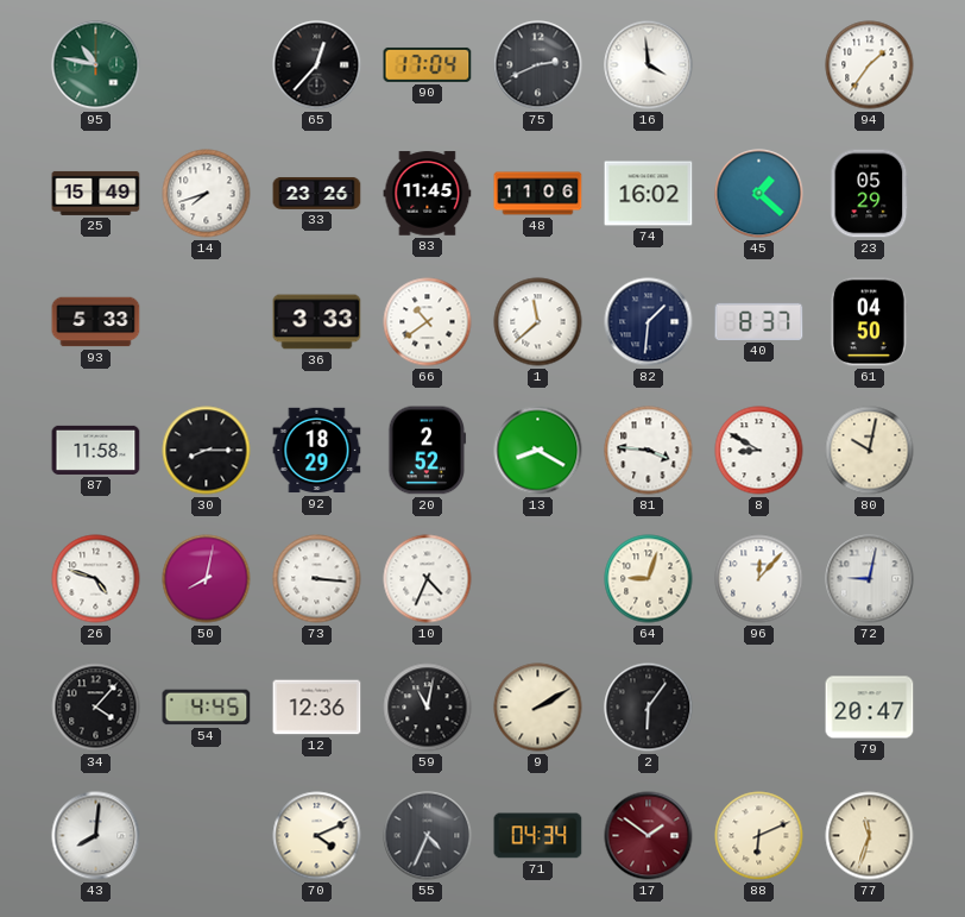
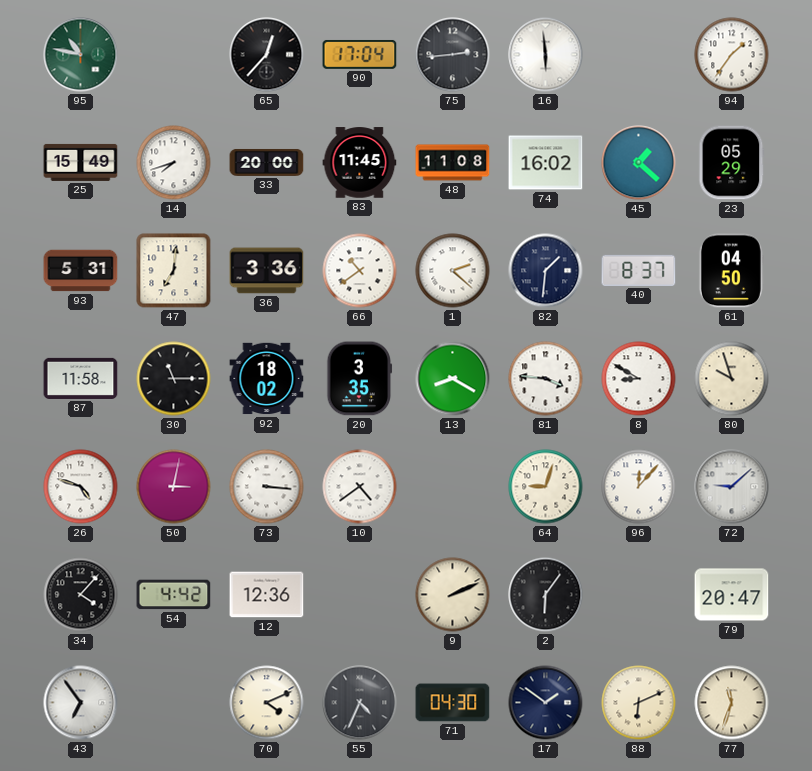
75: 2:41 -> 2:44
16: 3:59 -> 5:59
33: 23:26 -> 20:00
48: 11:06 -> 11:08
93: 5:33 -> 5:31
47: none -> 7:01
36: 3:33 -> 3:36
1: 11:38 -> 2:22
30: 8:15 -> 11:15
92: 18:29 -> 18:02
20: 2:52 -> 3:35
80: 10:02 -> 9:57
50: 8:02 -> 3:02
10: 4:34 -> 4:39
72: 9:02 -> 9:08
54: 4:45 -> 4:42
59: 11:02 -> none
9: 2:10 -> 2:11
43: 8:01 -> 6:54
71: 04:34 -> 04:30
17 dial: burgundy -> navy
